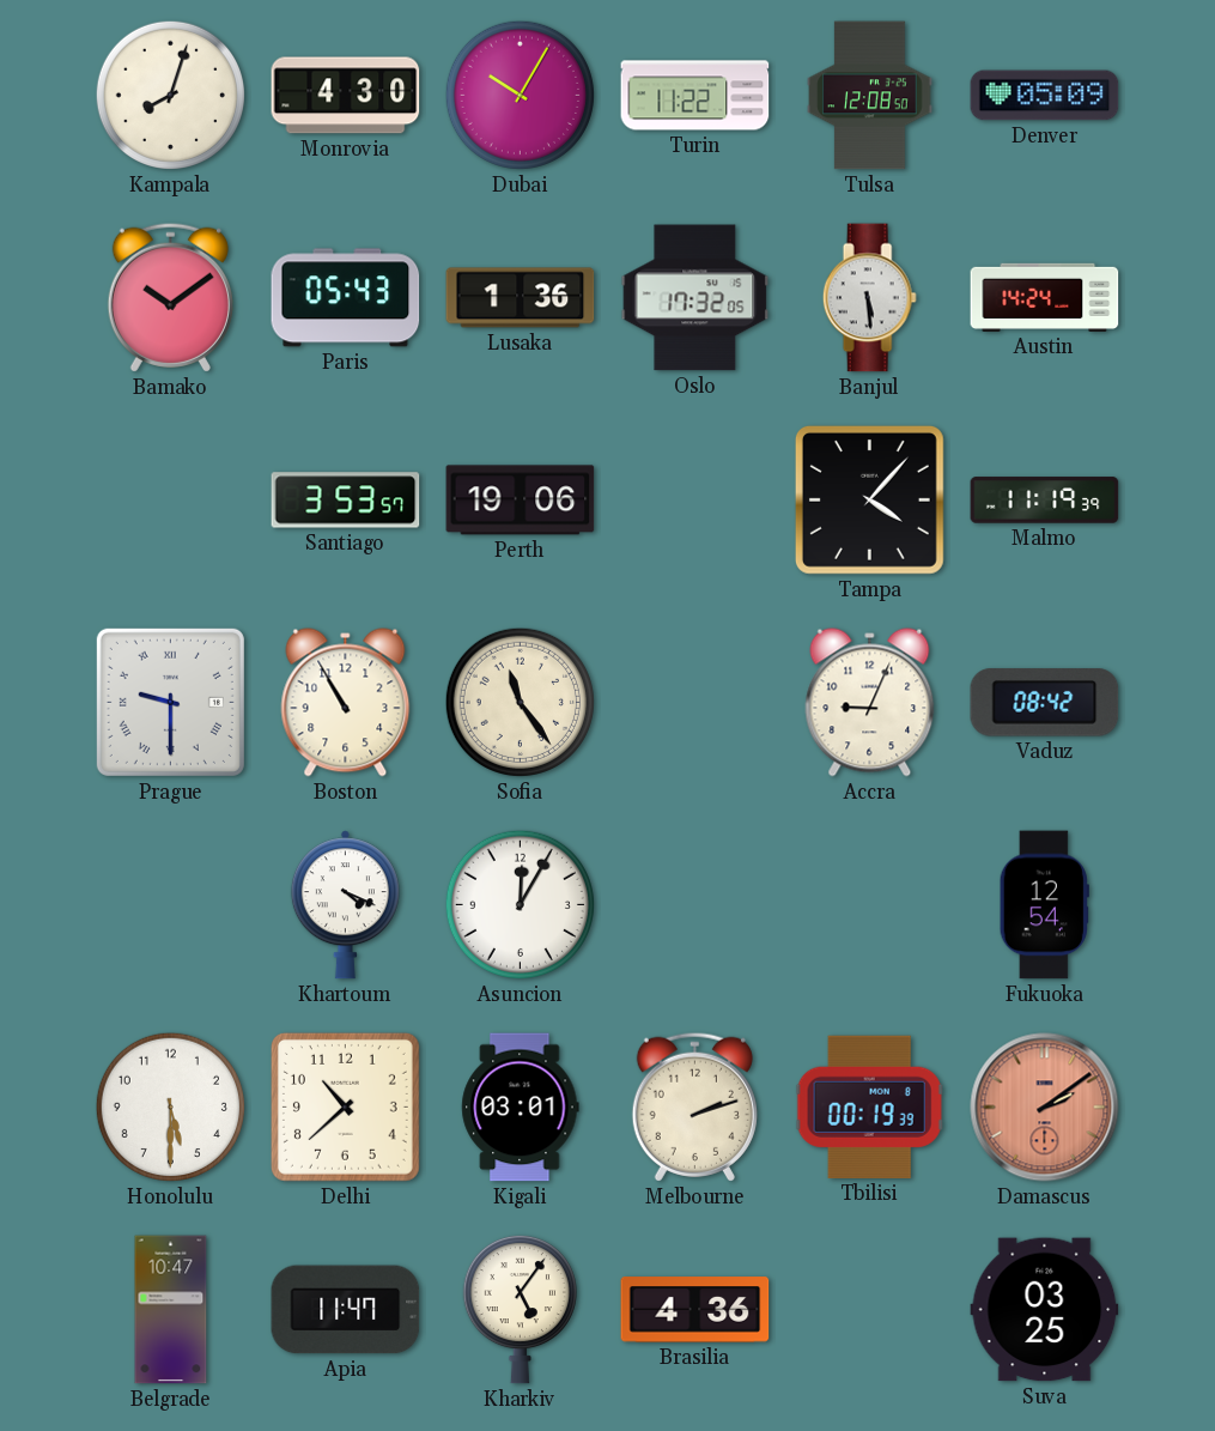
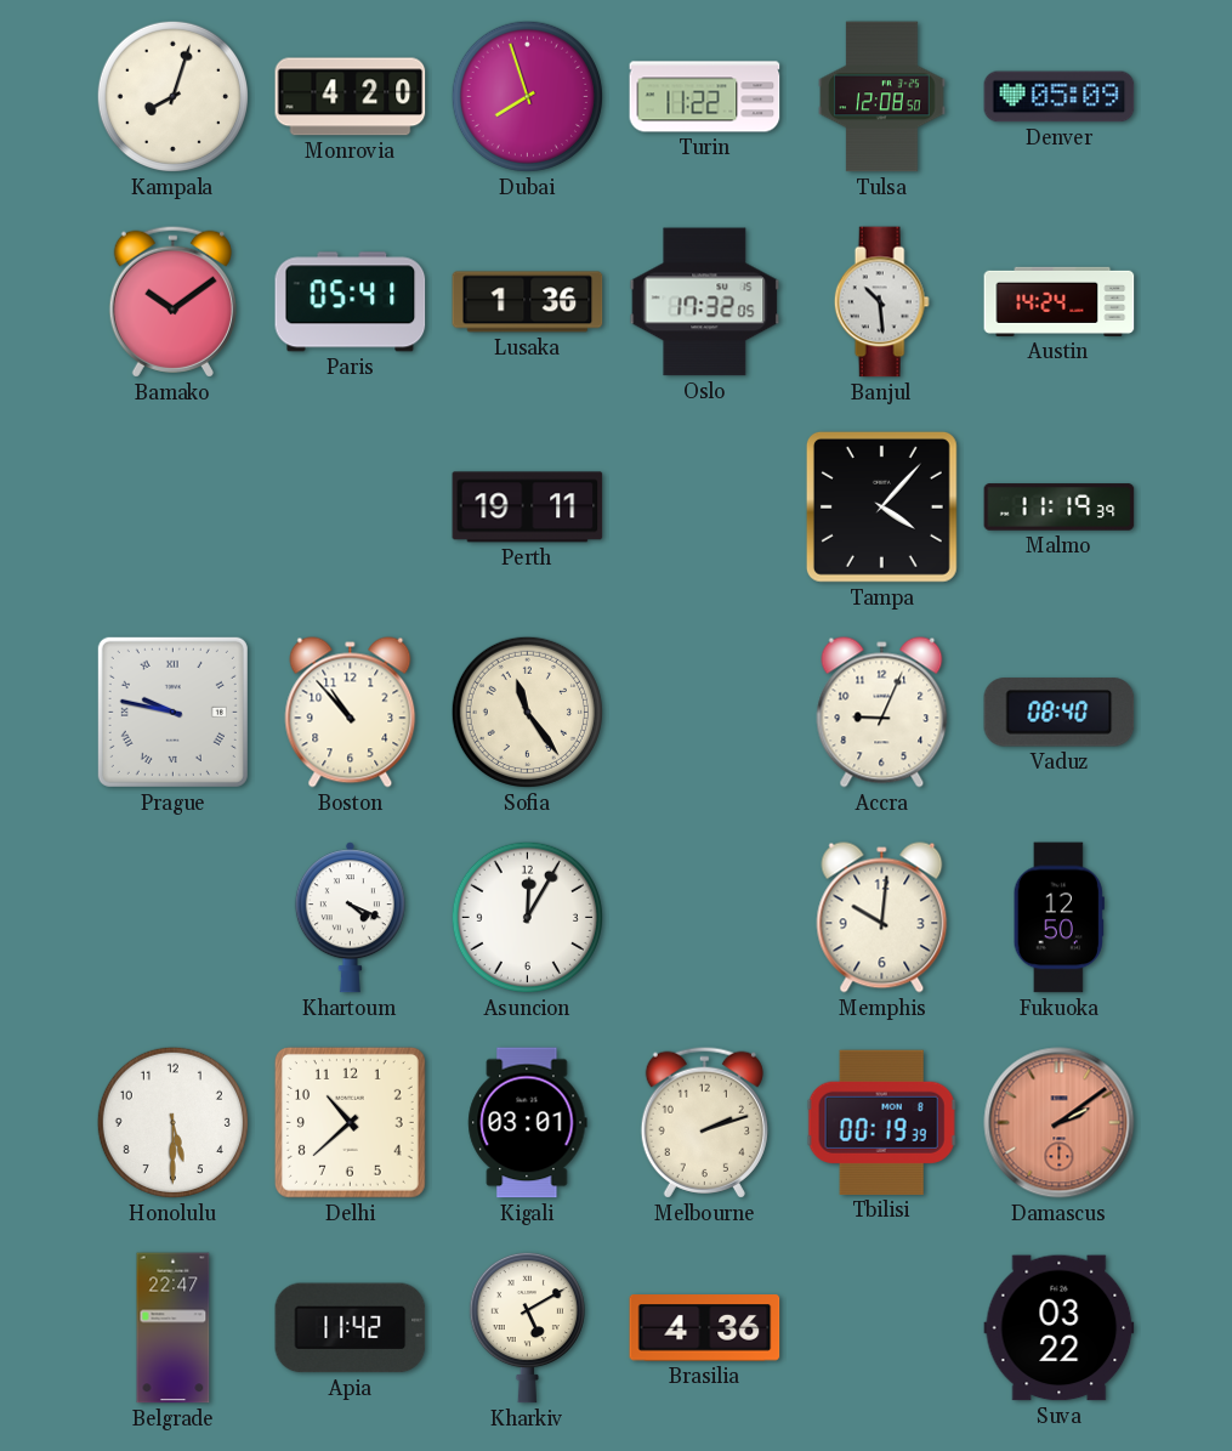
Monrovia: 4:30 -> 4:20
Dubai: 10:05 -> 7:57
Paris: 05:43 -> 05:41
Banjul: 5:29 -> 10:29
Santiago: 3:53 -> none
Perth: 19:06 -> 19:11
Prague: 9:30 -> 9:47
Boston: 10:55 -> 10:53
Vaduz: 08:42 -> 08:40
Memphis: none -> 10:01
Fukuoka: 12:54 -> 12:50
Belgrade: 10:47 -> 22:47
Apia: 11:47 -> 11:42
Kharkiv: 5:06 -> 5:10
Suva: 03:25 -> 03:22
